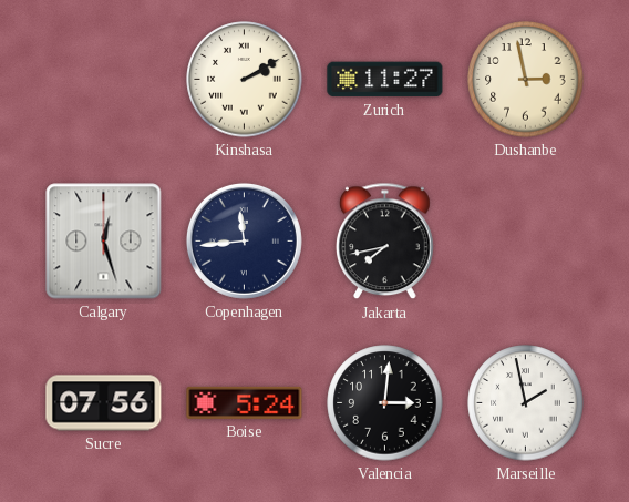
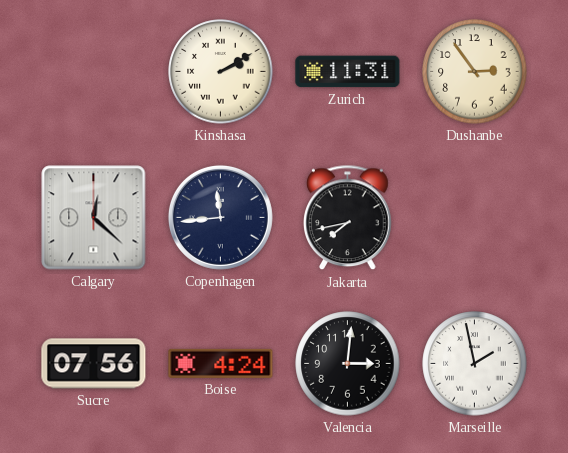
Zurich: 11:27 -> 11:31
Dushanbe: 2:58 -> 2:54
Calgary: 12:27 -> 12:22
Boise: 5:24 -> 4:24
